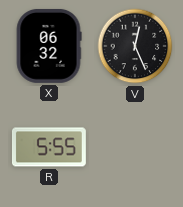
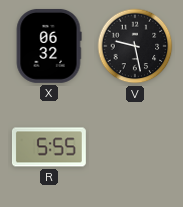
V: 12:26 -> 9:28
